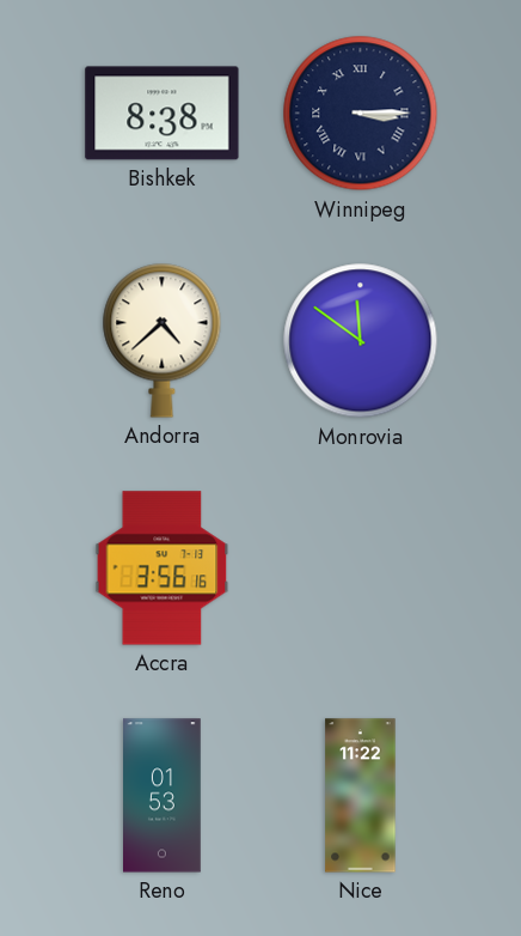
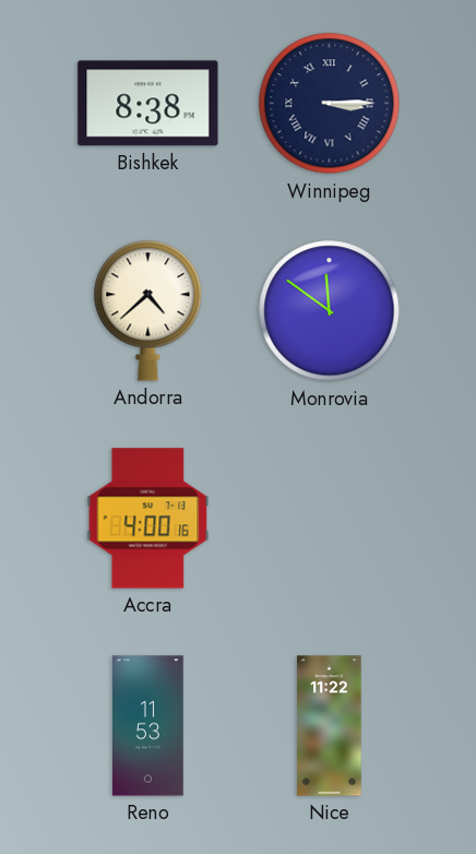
Accra: 3:56 -> 4:00
Reno: 01:53 -> 11:53
